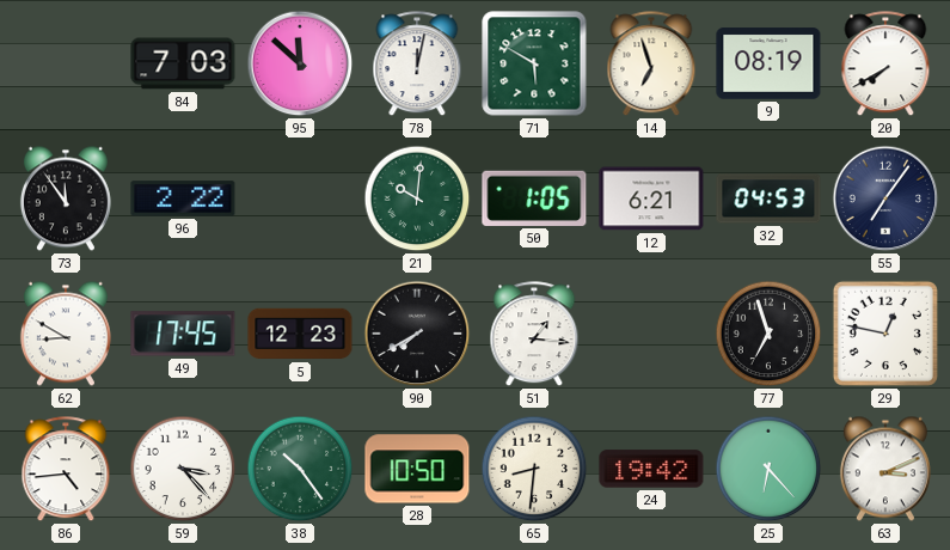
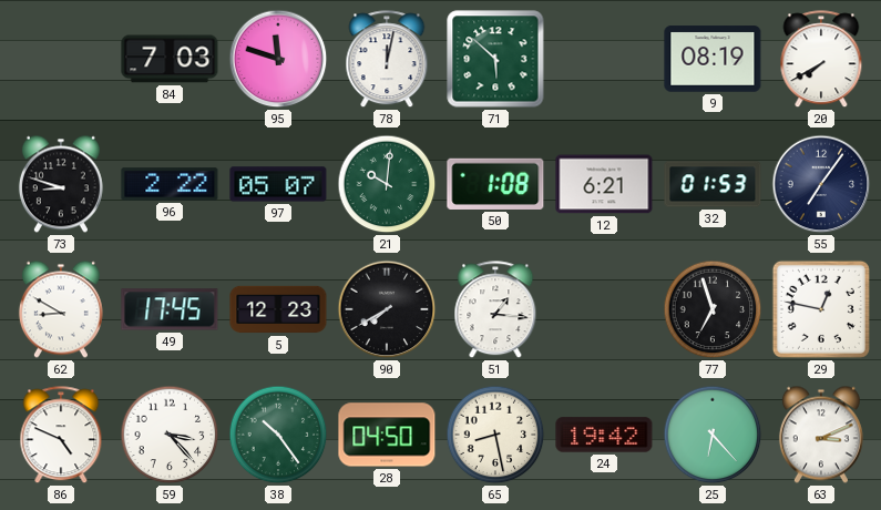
95: 11:52 -> 11:48
71: 5:50 -> 5:52
14: 6:57 -> none
73: 11:54 -> 8:48
97: none -> 05:07
50: 1:05 -> 1:08
32: 04:53 -> 01:53
86: 4:44 -> 4:49
28: 10:50 -> 04:50
65: 8:31 -> 8:28
